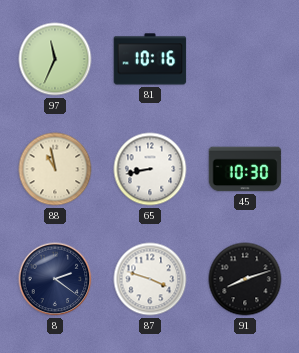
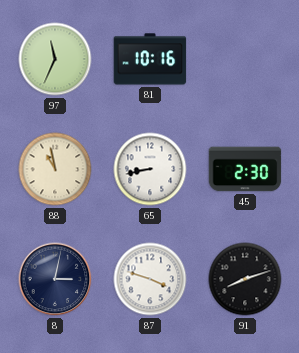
45: 10:30 -> 2:30
8: 2:21 -> 3:02
